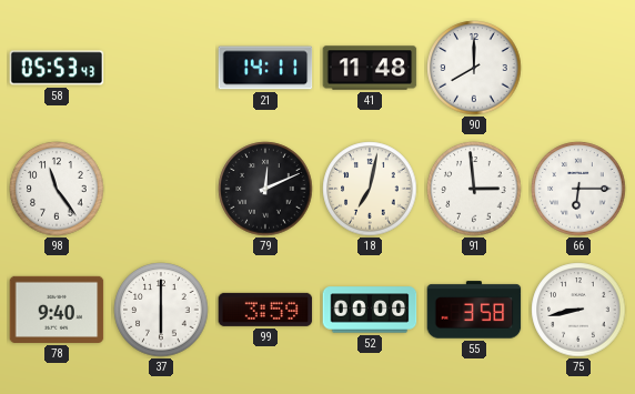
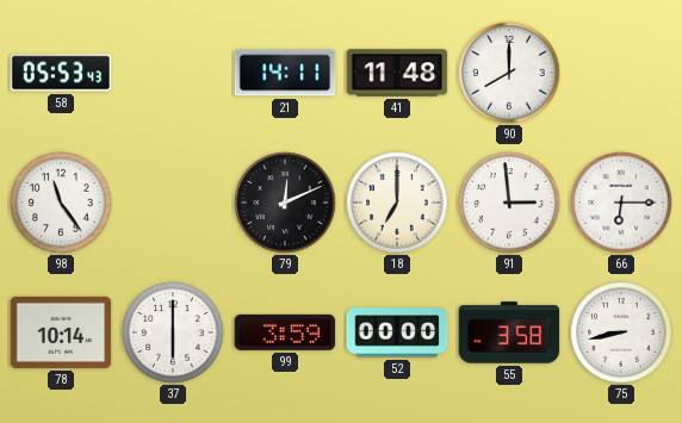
18: 7:02 -> 7:00
78: 9:40 -> 10:14
